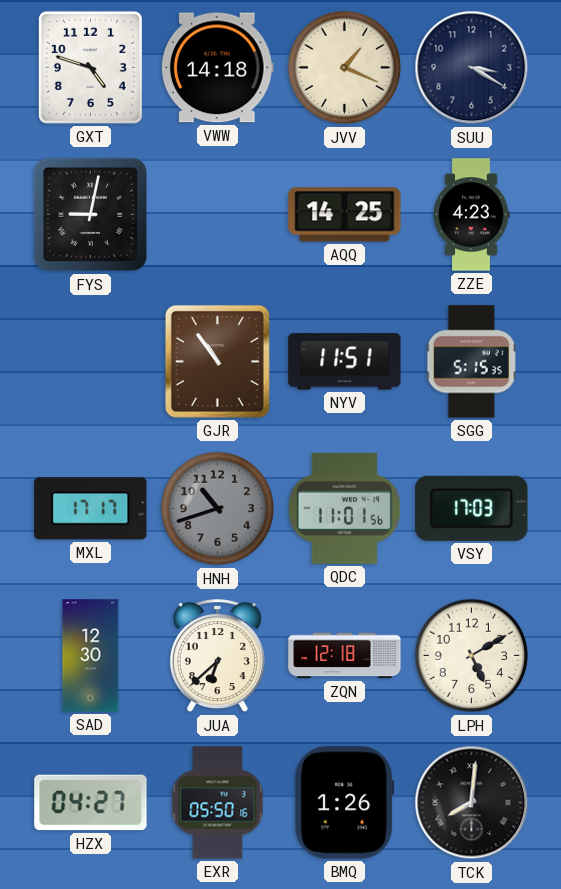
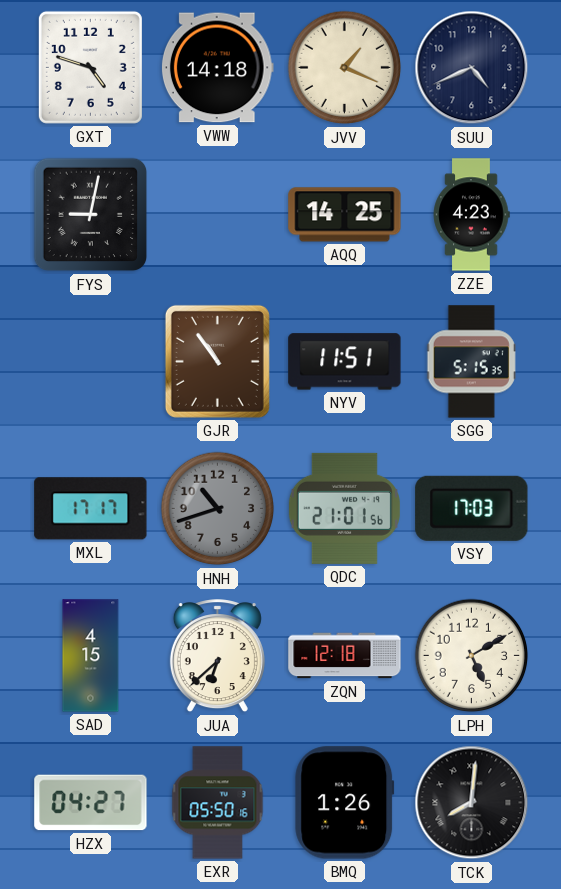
SUU: 3:20 -> 4:41
QDC: 11:01 -> 21:01
SAD: 12:30 -> 4:15
